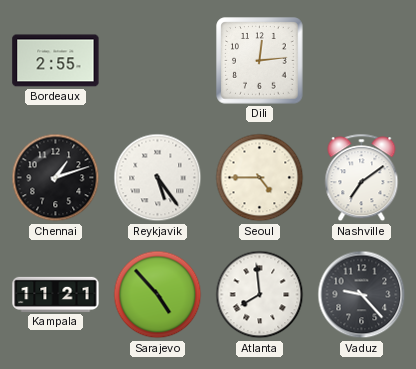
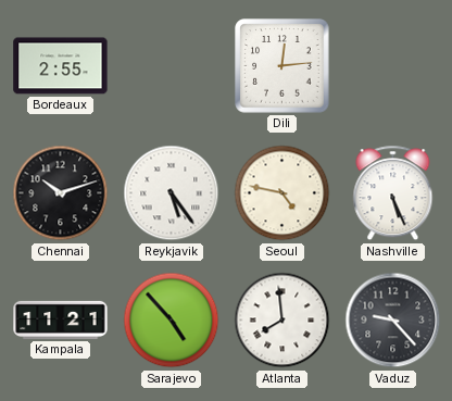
Chennai: 1:12 -> 10:12
Seoul: 4:45 -> 4:47
Nashville: 7:09 -> 5:26
